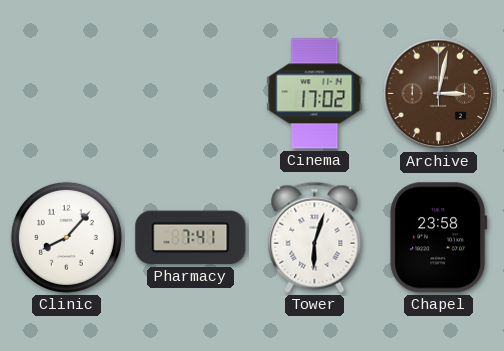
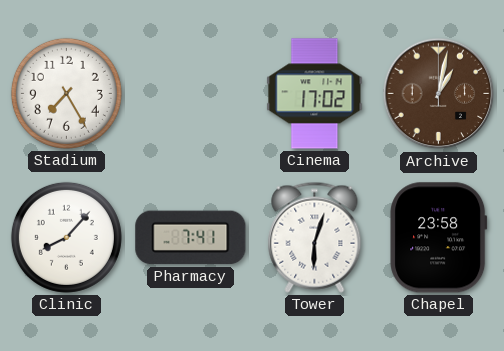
Stadium: none -> 7:25
Archive: 3:02 -> 1:02
